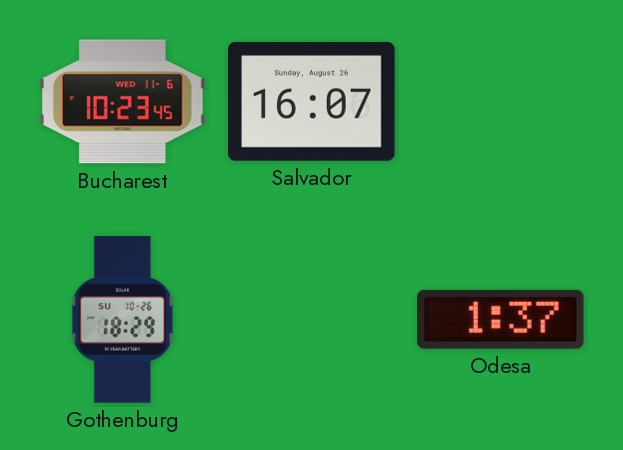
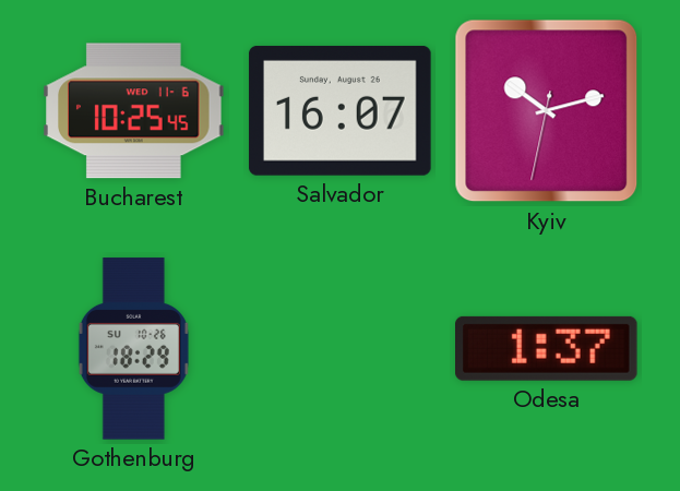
Bucharest: 10:23 -> 10:25
Kyiv: none -> 10:12
